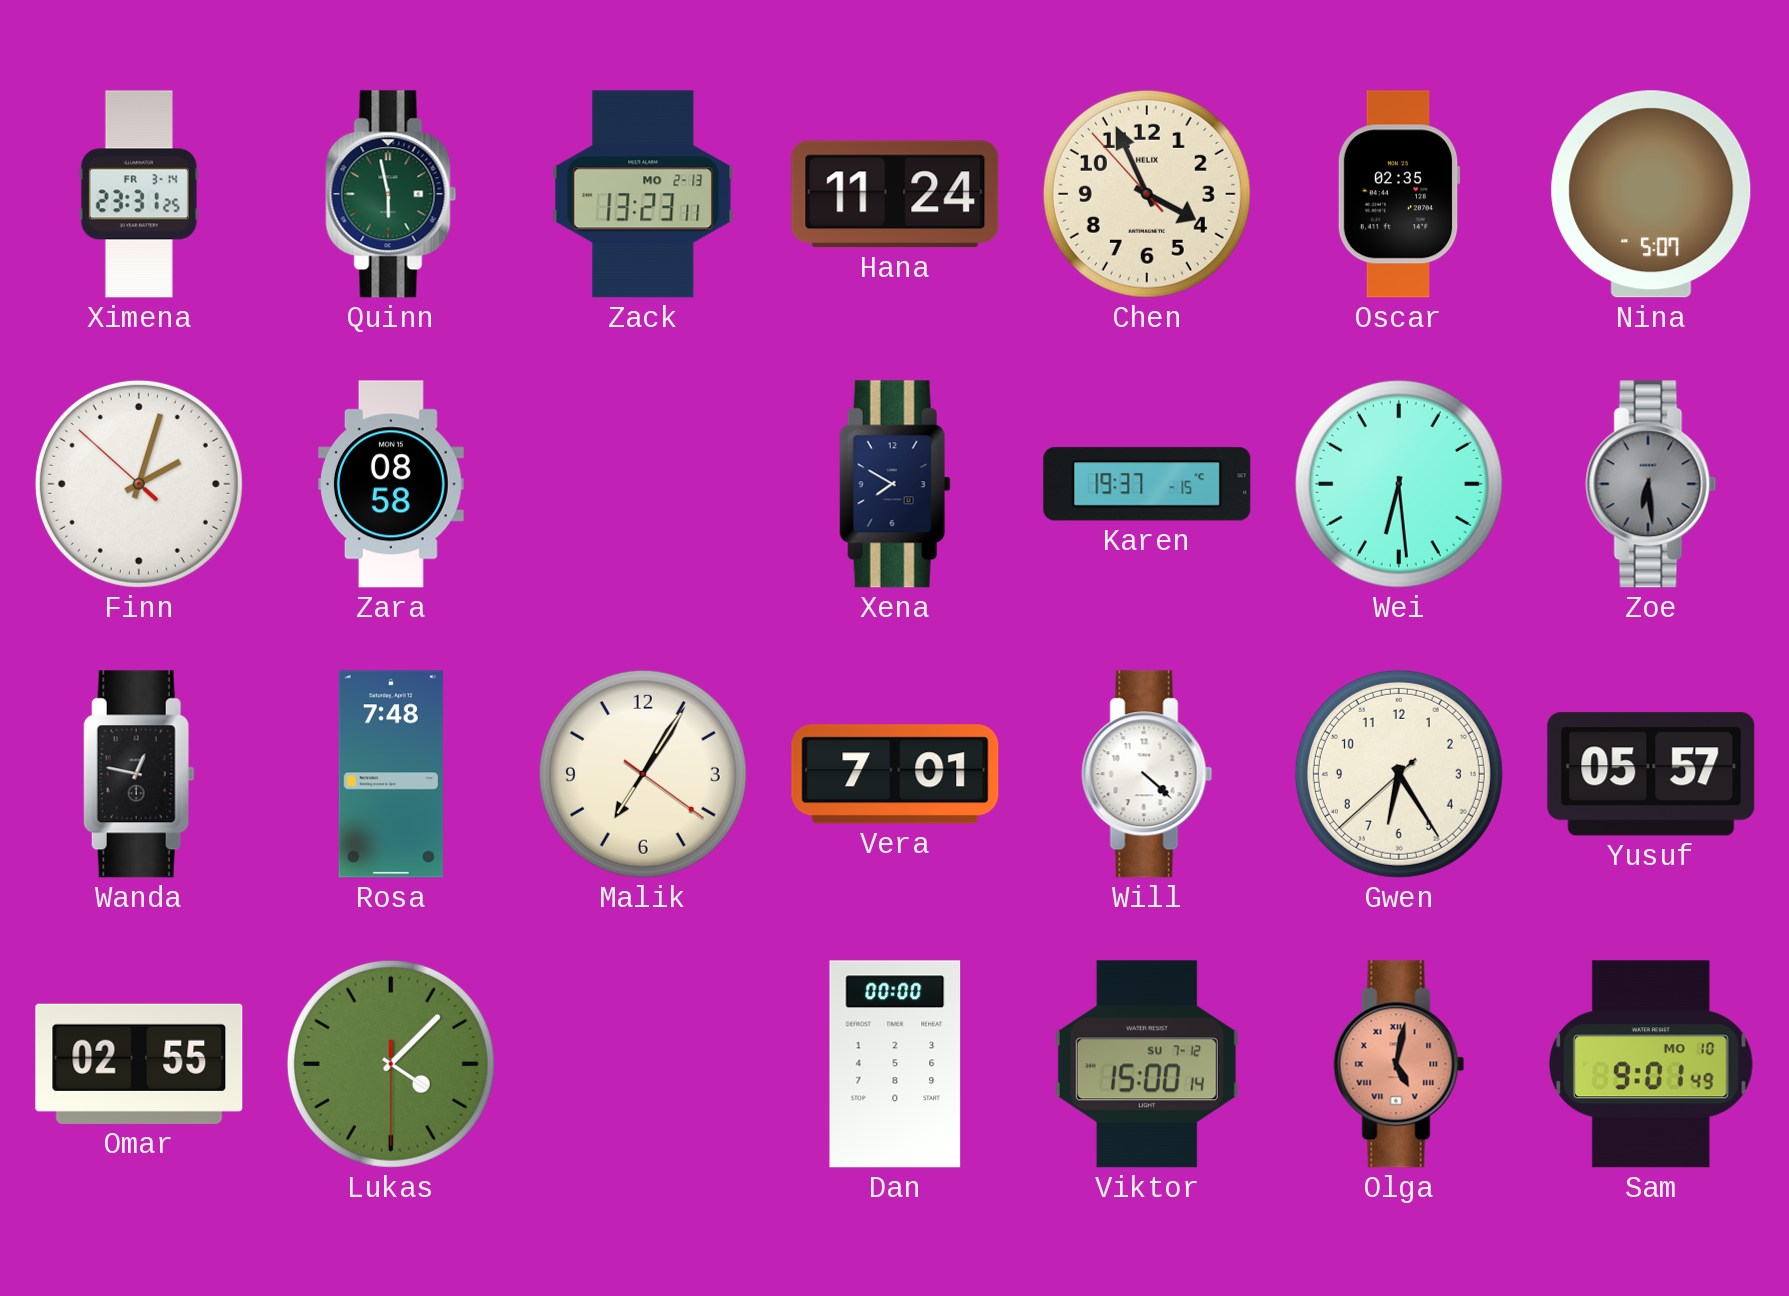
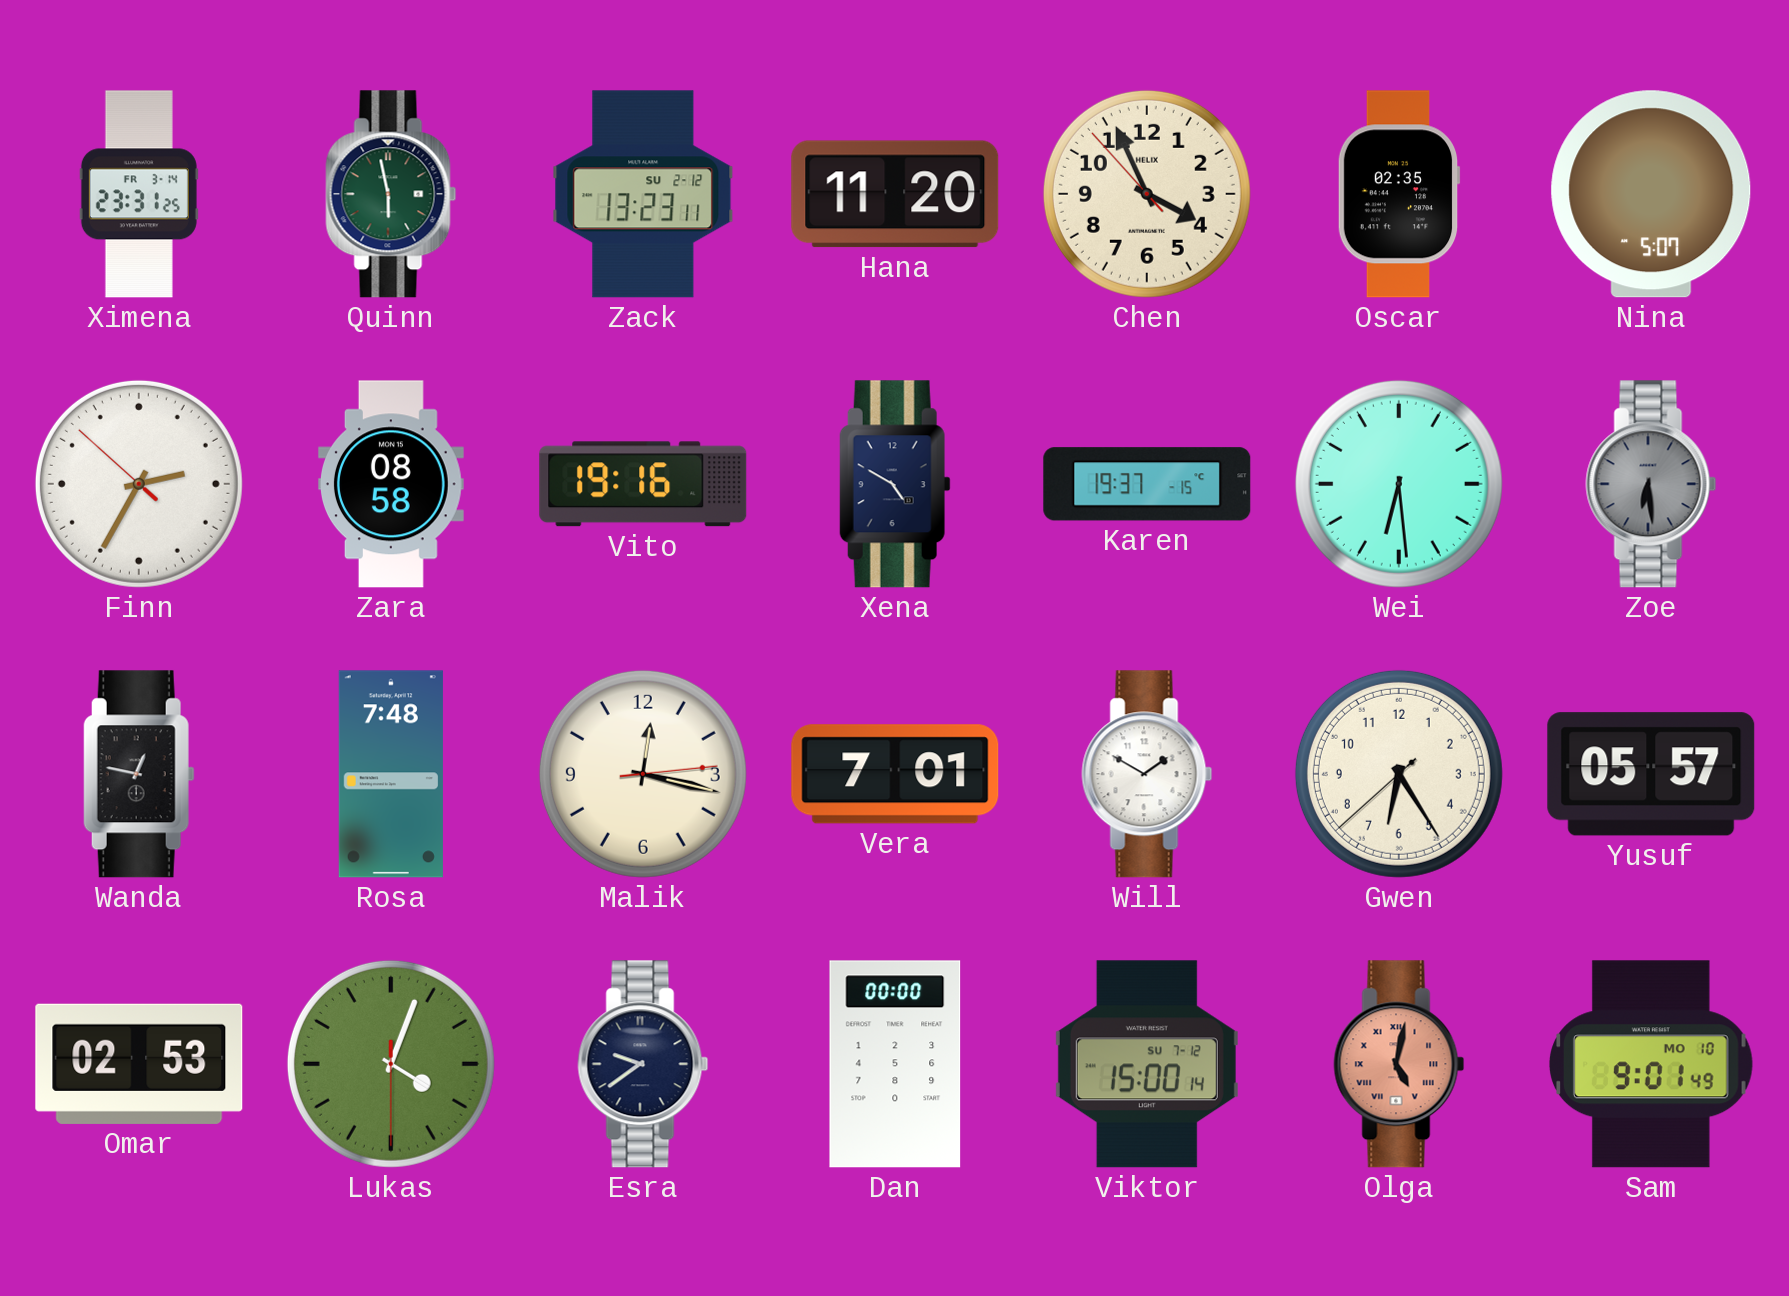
Zack date: MO 2-13 -> SU 2-12
Hana: 11:24 -> 11:20
Finn: 2:02 -> 2:34
Vito: none -> 19:16
Xena: 7:50 -> 4:50
Malik: 7:05 -> 12:17
Will: 4:22 -> 1:50
Omar: 02:55 -> 02:53
Lukas: 4:07 -> 4:03
Esra: none -> 9:39
